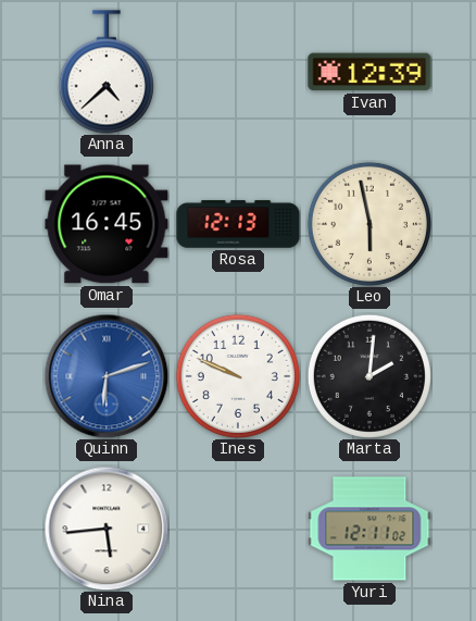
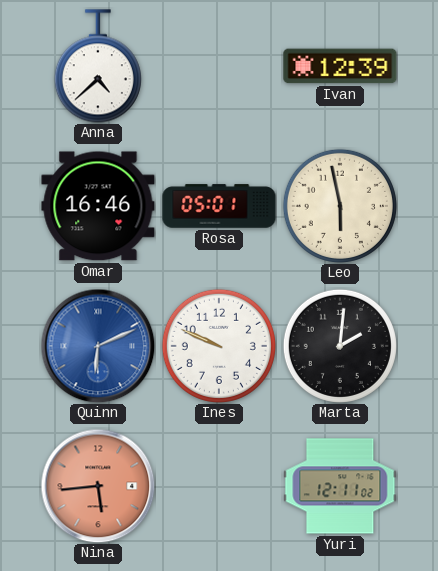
Omar: 16:45 -> 16:46
Rosa: 12:13 -> 05:01
Quinn: 6:12 -> 6:11
Nina dial: white -> salmon
